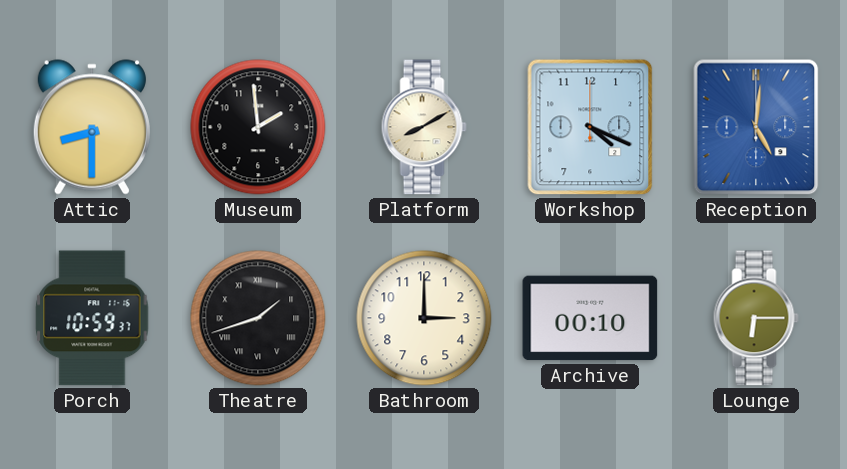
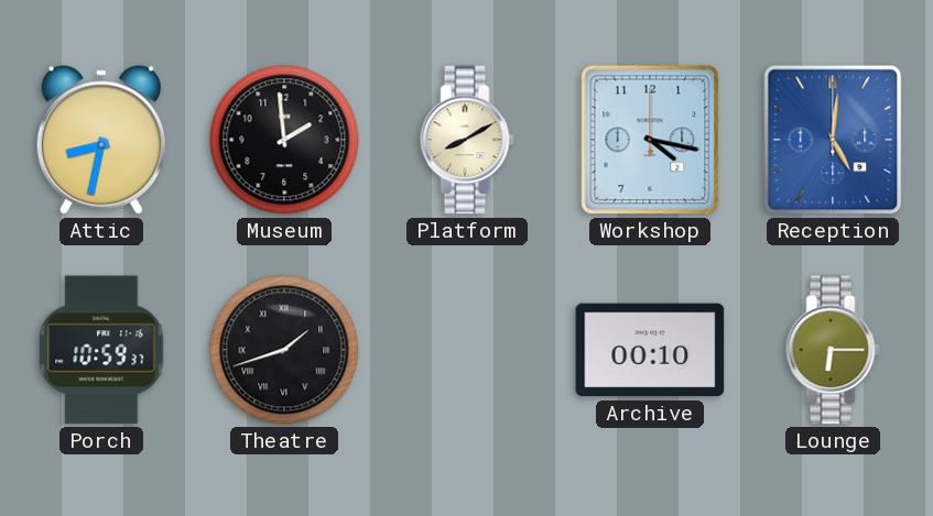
Attic: 8:30 -> 8:32
Workshop: 4:19 -> 4:17
Bathroom: 3:00 -> none
